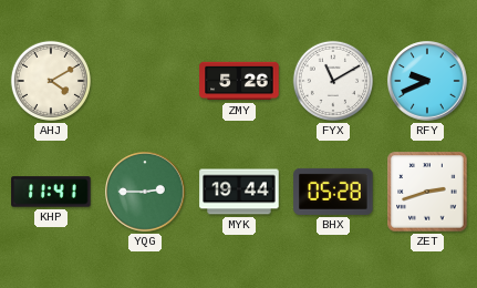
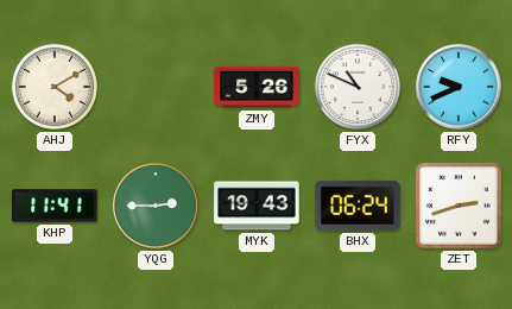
FYX: 11:10 -> 10:49
MYK: 19:44 -> 19:43
BHX: 05:28 -> 06:24
